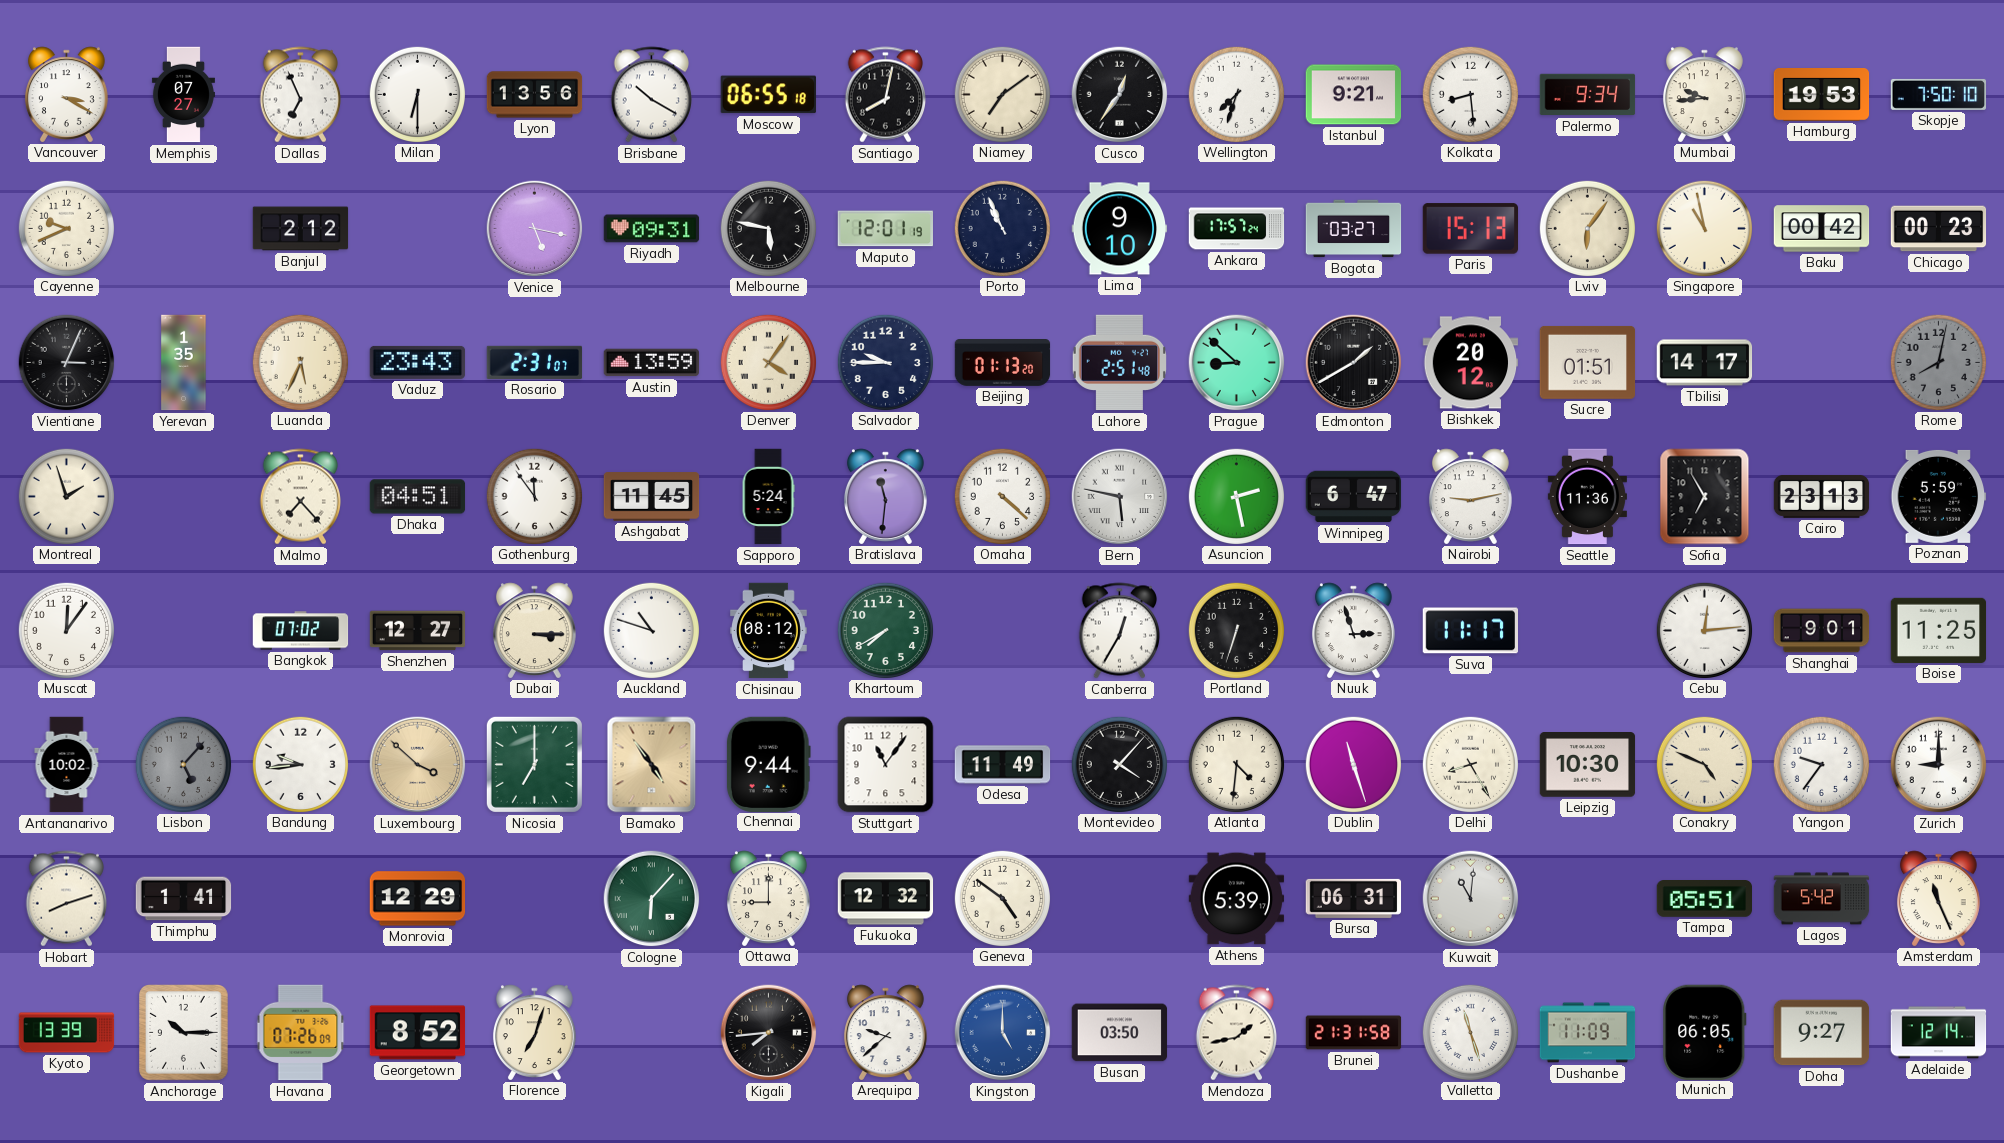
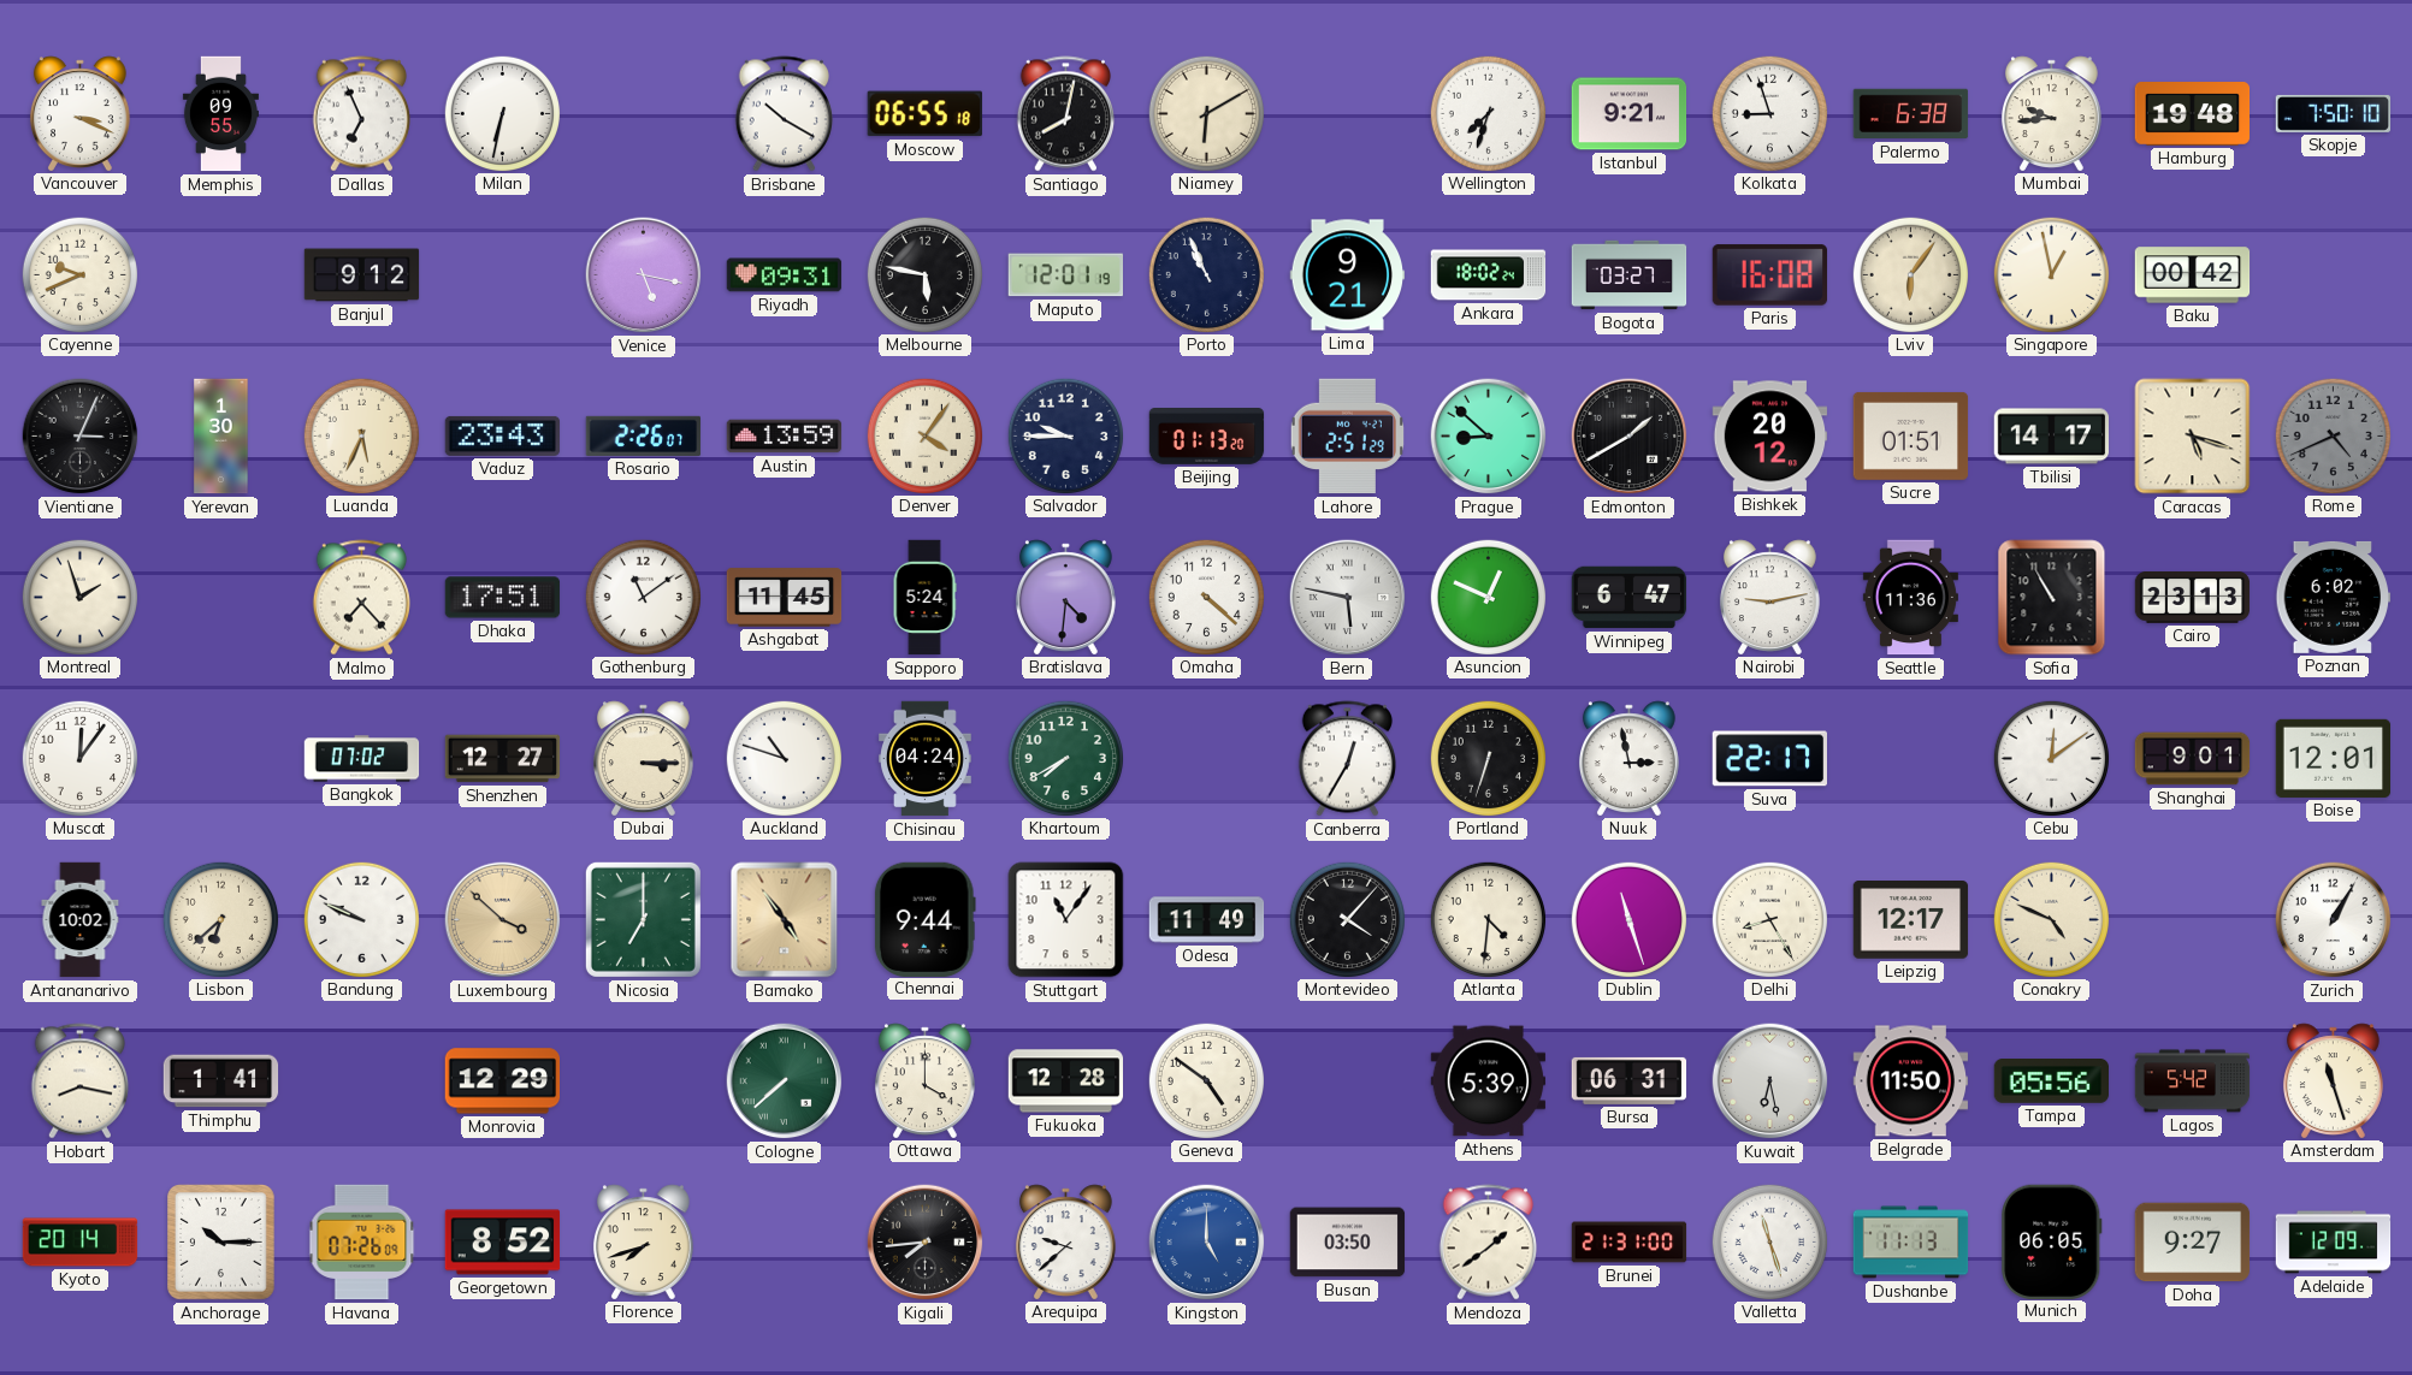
Vancouver: 3:20 -> 3:19
Memphis: 07:27 -> 09:55
Milan: 6:30 -> 6:32
Lyon: 13:56 -> none
Niamey: 7:09 -> 6:10
Cusco: 12:36 -> none
Kolkata: 8:29 -> 8:57
Palermo: 9:34 -> 6:38
Hamburg: 19:53 -> 19:48
Banjul: 2:12 -> 9:12
Lima: 9:10 -> 9:21
Ankara: 17:57 -> 18:02
Paris: 15:13 -> 16:08
Singapore: 10:58 -> 12:58
Chicago: 00:23 -> none
Yerevan: 1:35 -> 1:30
Rosario: 2:31 -> 2:26
Lahore: 2:51:48 -> 2:51:29
Caracas: none -> 5:18
Rome: 8:02 -> 4:41
Dhaka: 04:51 -> 17:51
Gothenburg: 11:54 -> 11:09
Bratislava: 11:31 -> 4:31
Asuncion: 2:28 -> 12:49
Sofia: 6:55 -> 10:55
Poznan: 5:59 -> 6:02
Chisinau: 08:12 -> 04:24
Nuuk: 2:57 -> 2:58
Suva: 11:17 -> 22:17
Cebu: 12:14 -> 12:09
Boise: 11:25 -> 12:01
Lisbon: 5:07 -> 6:38
Lisbon dial: grey -> cream
Bandung: 9:44 -> 9:49
Leipzig: 10:30 -> 12:17
Yangon: 9:36 -> none
Zurich: 9:00 -> 1:05
Hobart: 8:12 -> 8:17
Cologne: 6:07 -> 7:38
Ottawa: 9:00 -> 4:00
Fukuoka: 12:32 -> 12:28
Kuwait: 11:01 -> 6:28
Belgrade: none -> 11:50
Tampa: 05:51 -> 05:56
Amsterdam: 11:26 -> 11:27
Kyoto: 13:39 -> 20:14
Florence: 7:03 -> 7:42
Mendoza: 1:43 -> 1:39
Brunei: 21:31:58 -> 21:31:00
Dushanbe: 11:09 -> 11:13
Adelaide: 12:14 -> 12:09
